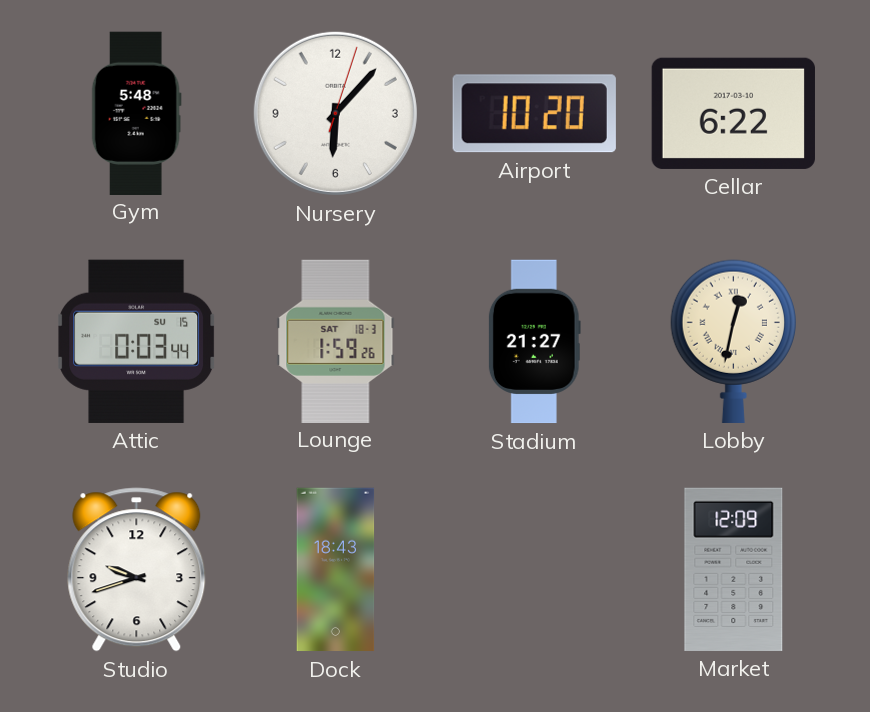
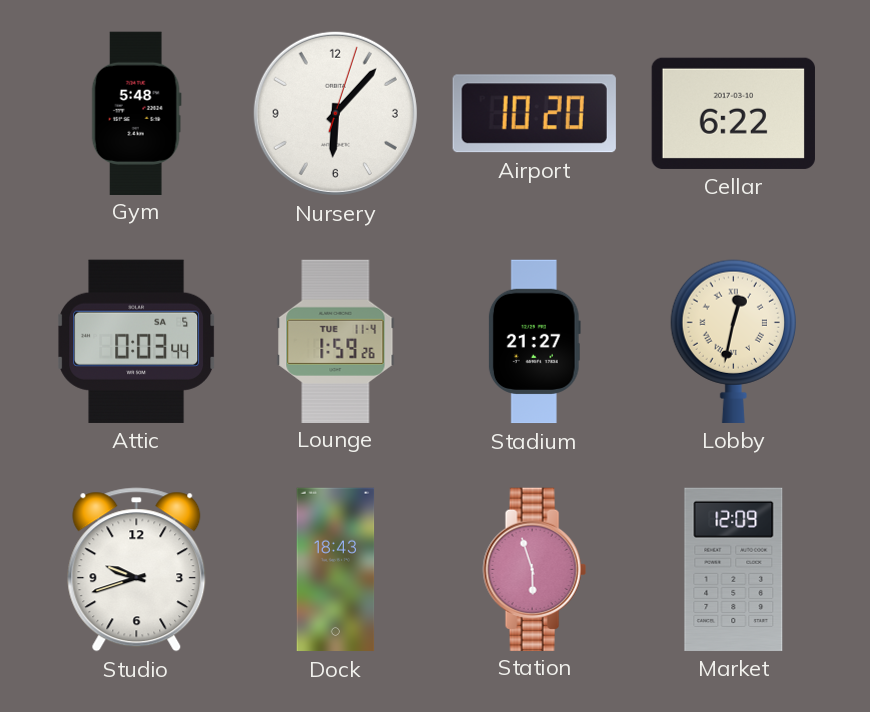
Attic date: SU 15 -> SA 5
Lounge date: SAT 18-3 -> TUE 11-4
Station: none -> 5:57
